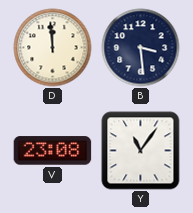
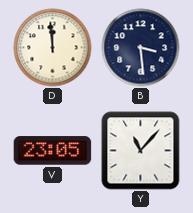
V: 23:08 -> 23:05
Y: 11:06 -> 11:07
